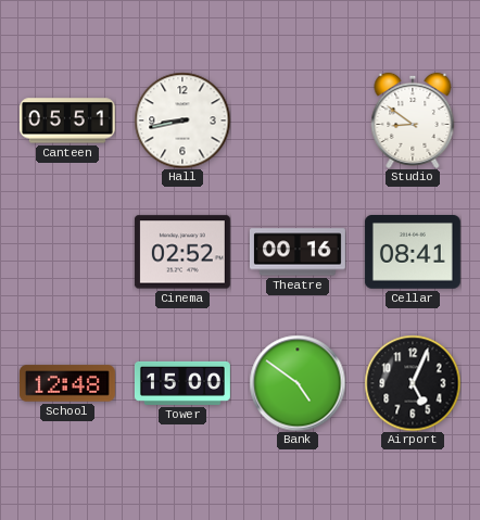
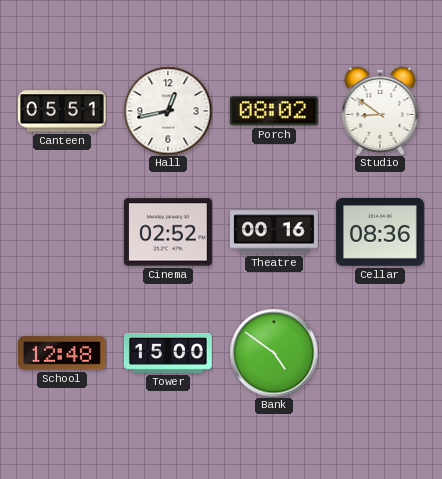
Hall: 8:43 -> 12:43
Porch: none -> 08:02
Cellar: 08:41 -> 08:36
Airport: 5:04 -> none
